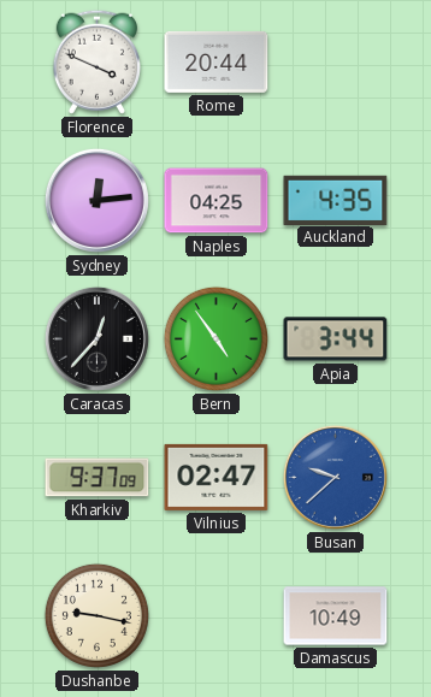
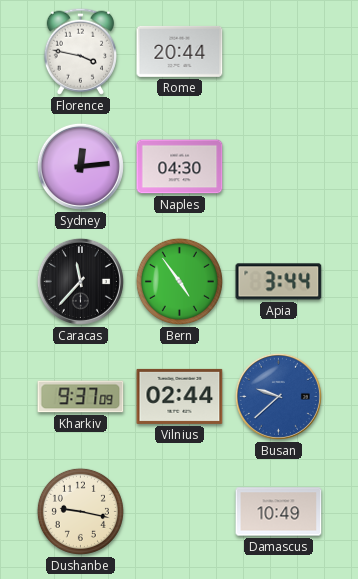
Florence: 3:49 -> 3:47
Naples: 04:25 -> 04:30
Auckland: 4:35 -> none
Caracas: 12:37 -> 11:37
Vilnius: 02:47 -> 02:44
